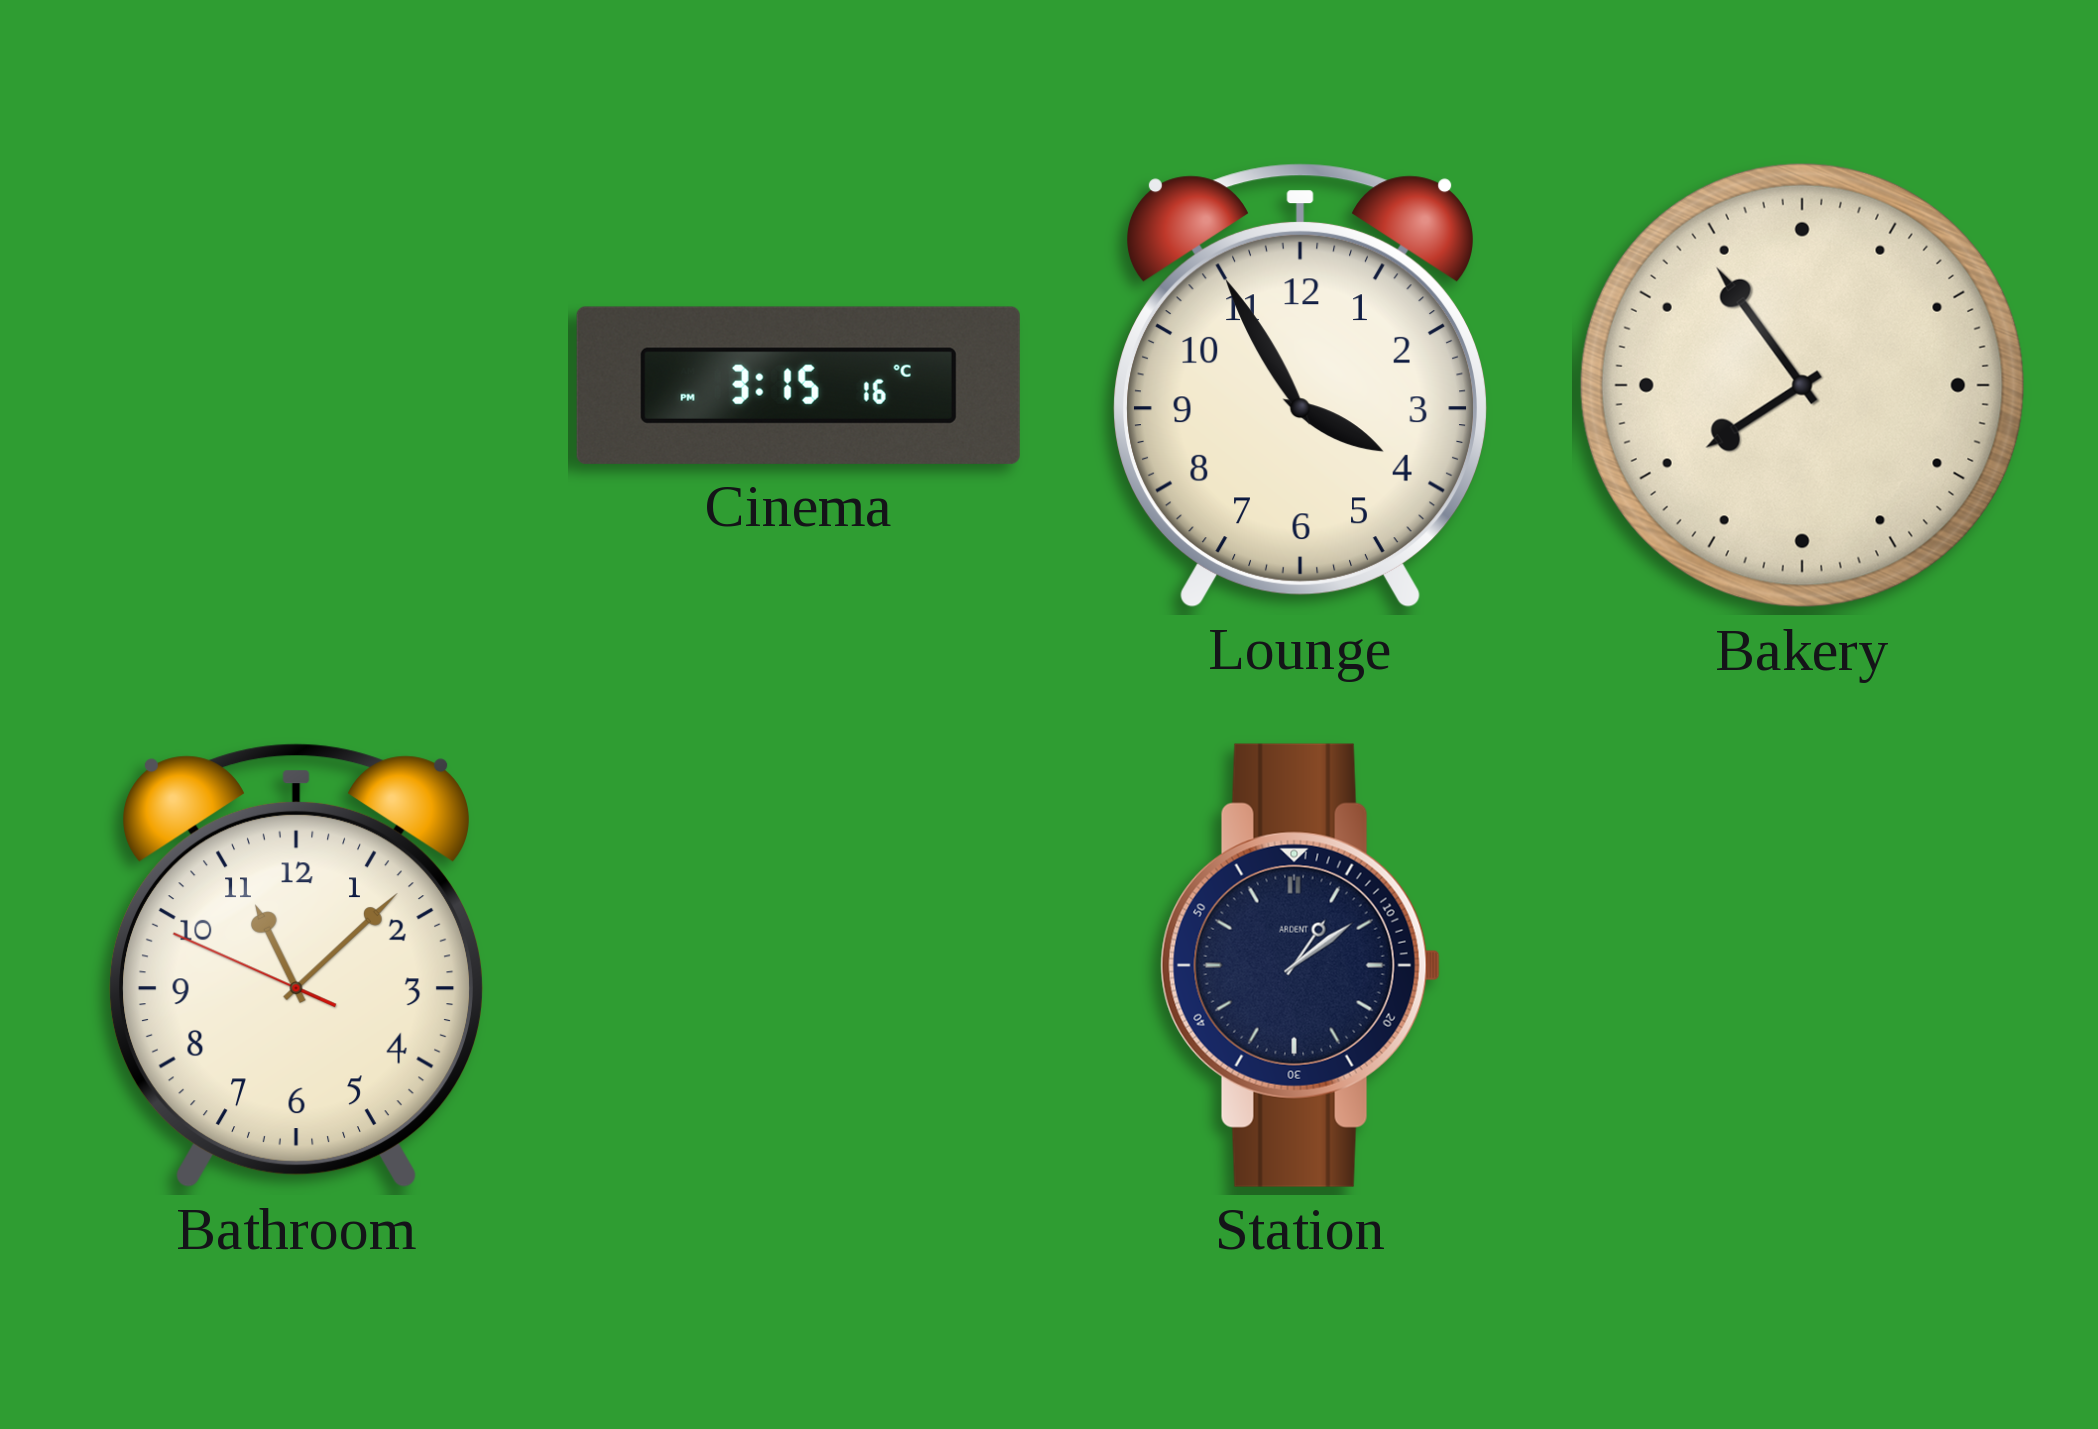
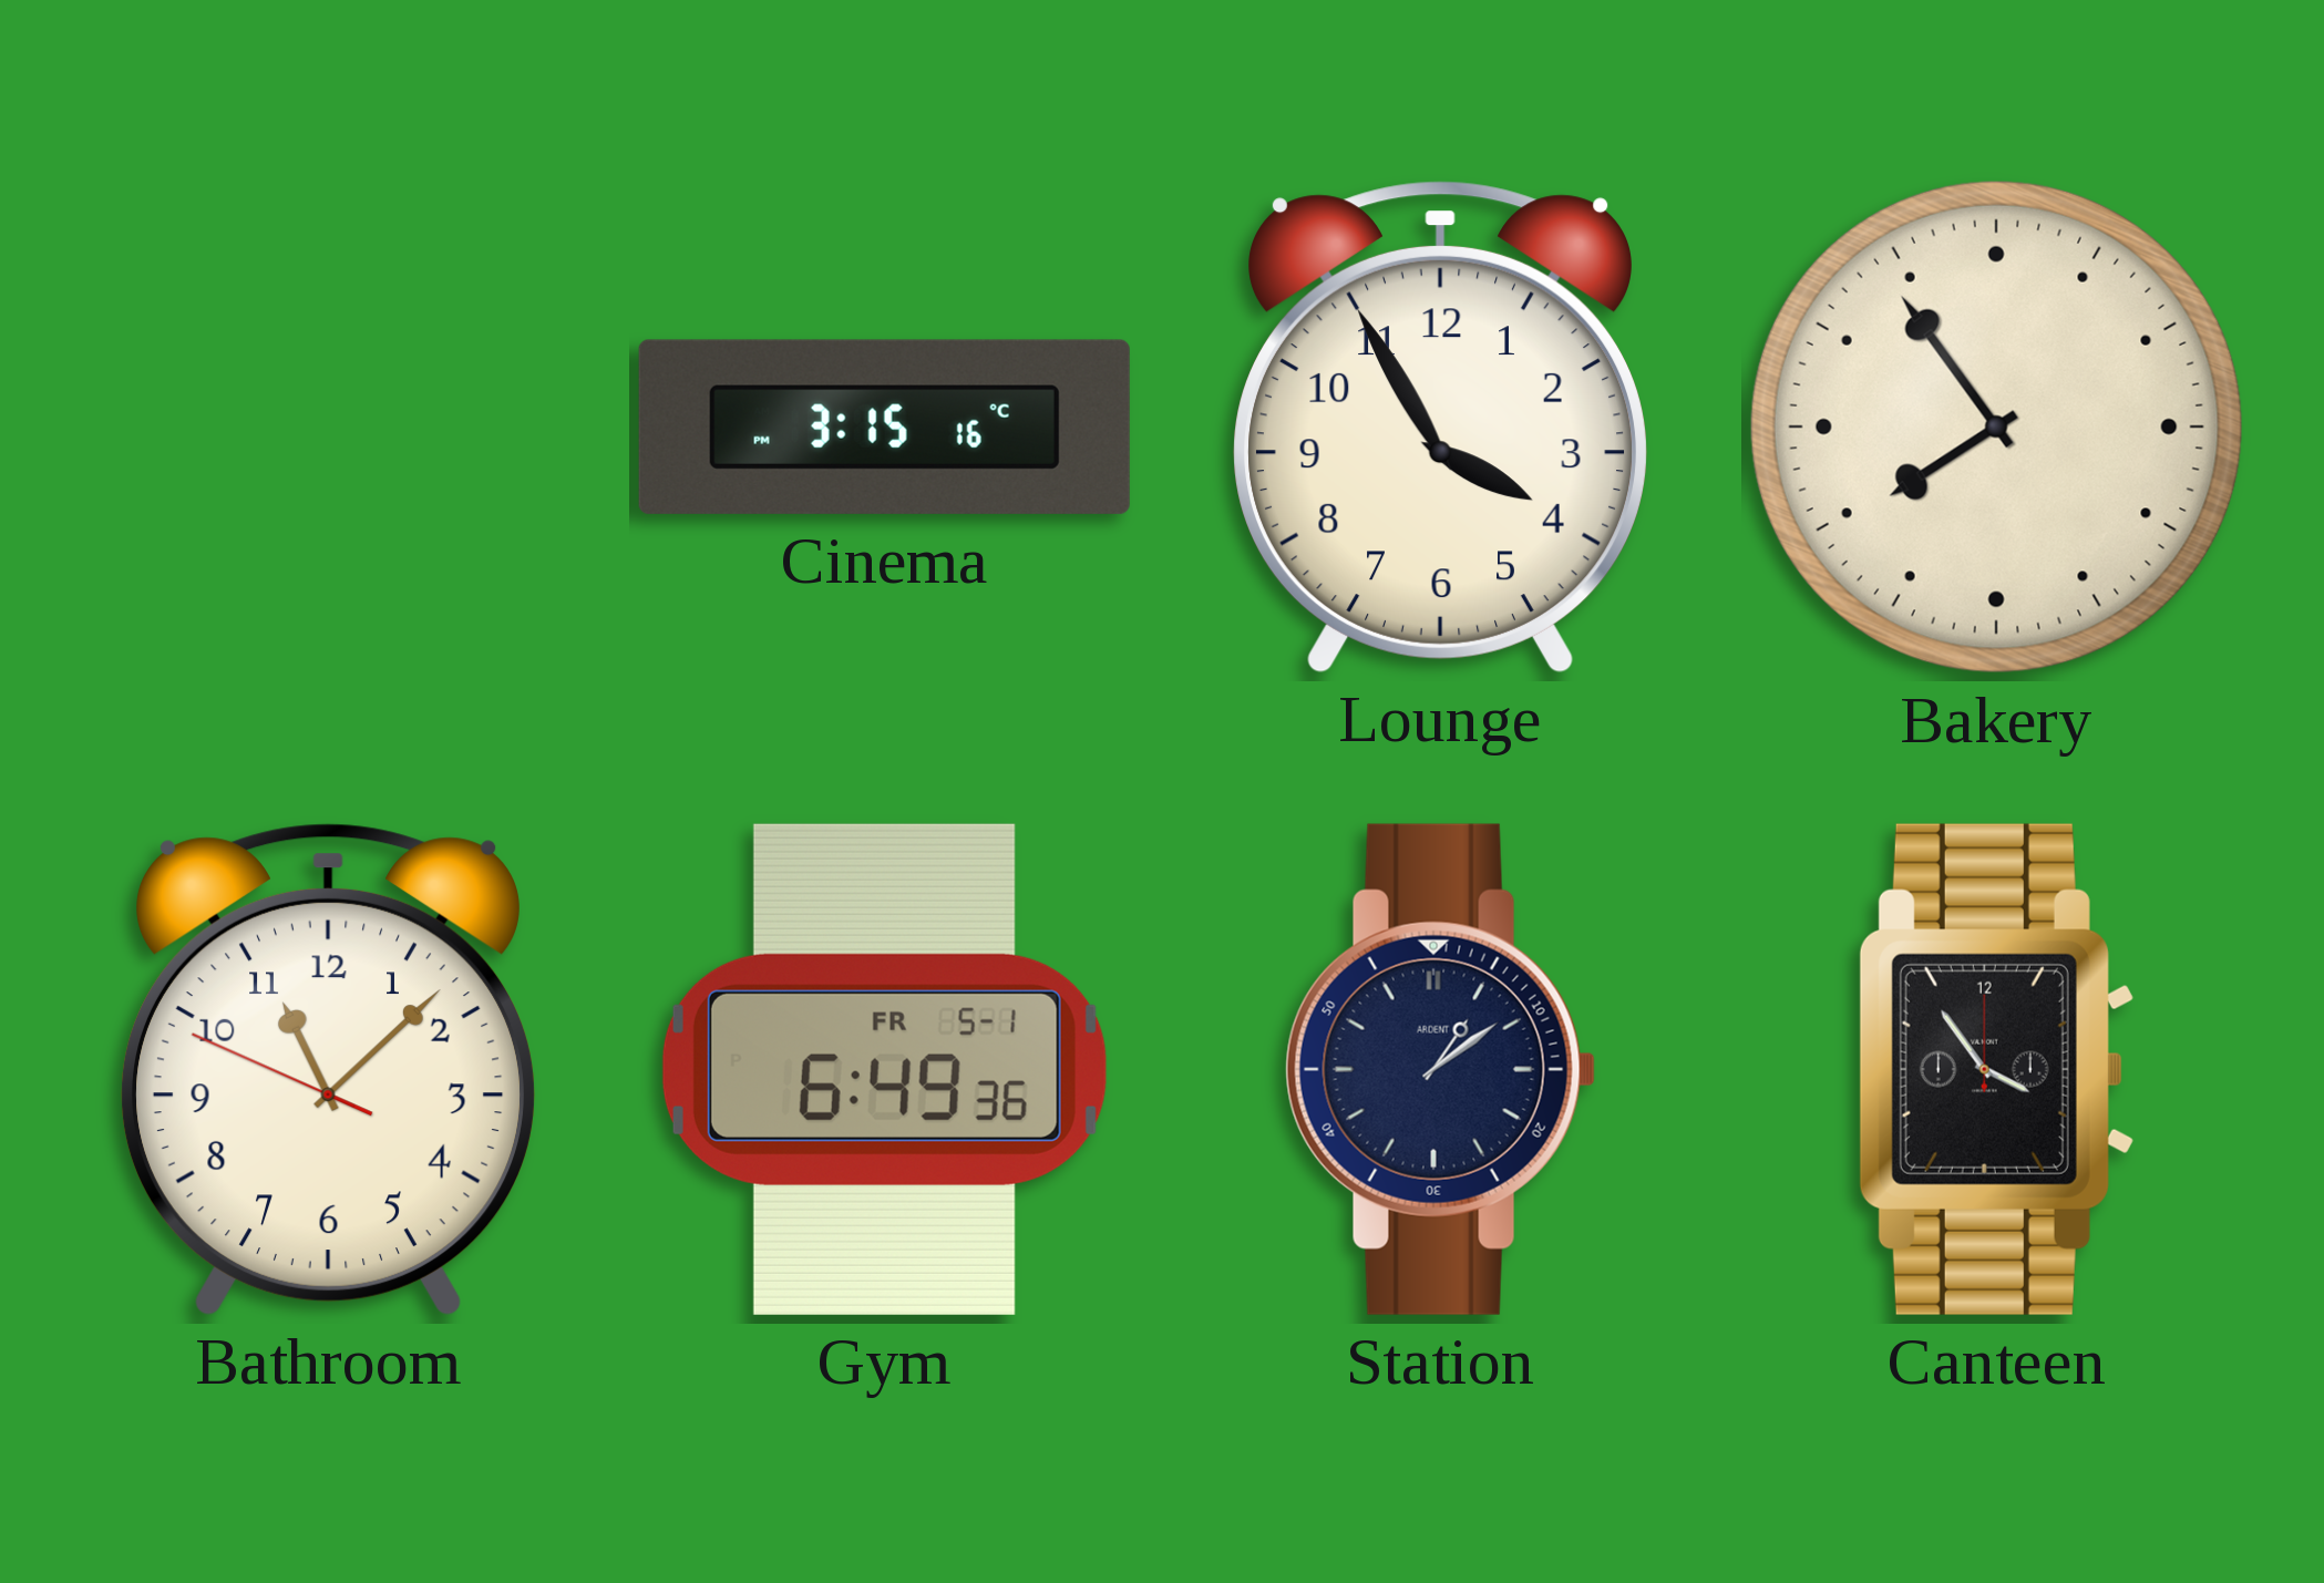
Gym: none -> 6:49
Canteen: none -> 3:54
